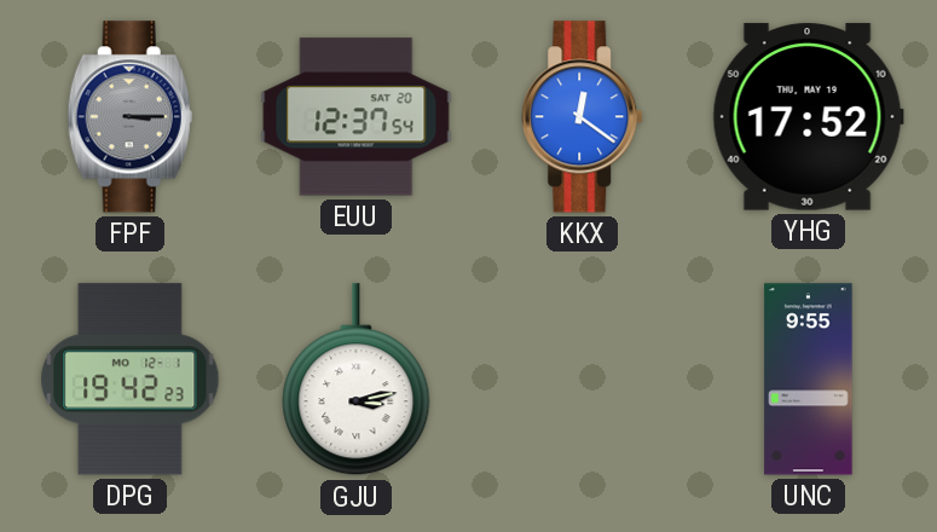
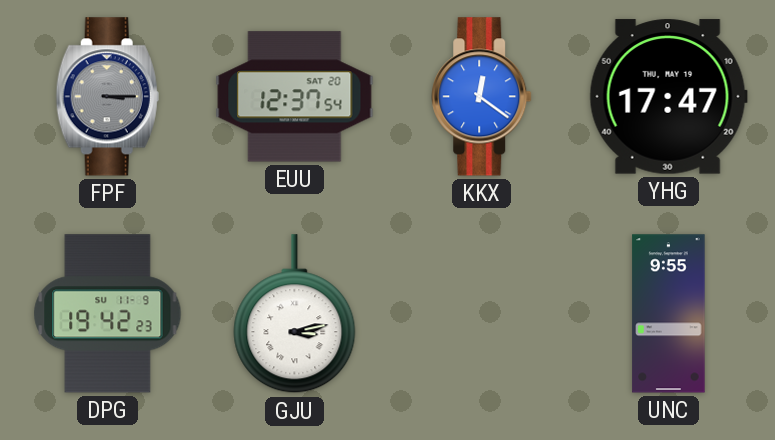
YHG: 17:52 -> 17:47
DPG date: MO 12-1 -> SU 11-9
